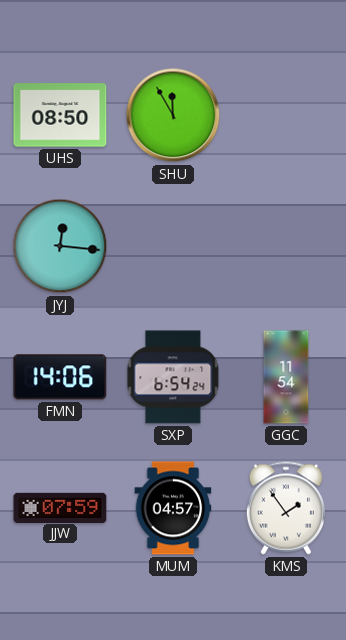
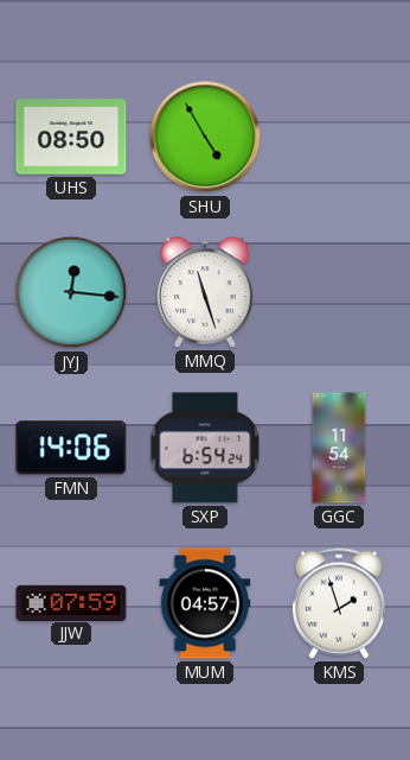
SHU: 11:55 -> 4:55
MMQ: none -> 11:27
KMS: 1:54 -> 1:57
